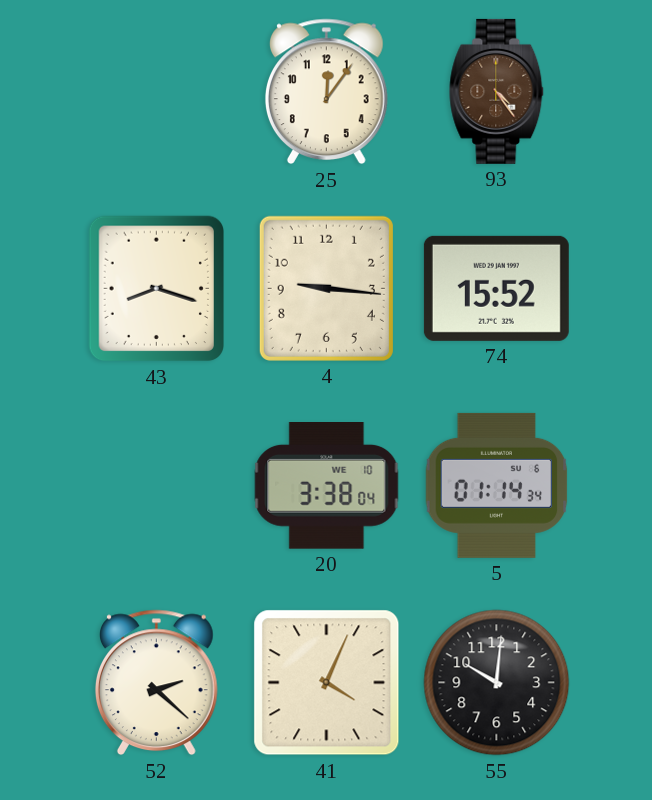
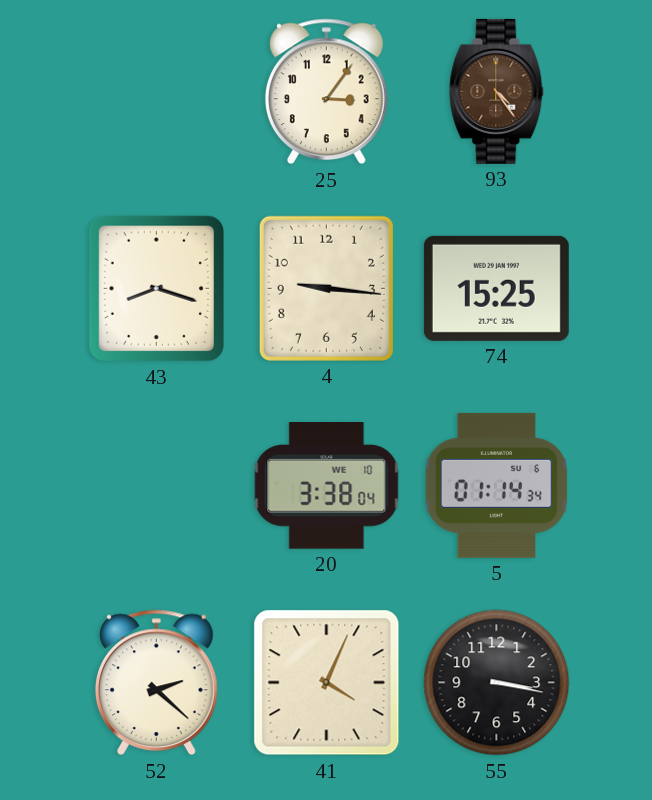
25: 12:06 -> 3:06
74: 15:52 -> 15:25
55: 10:01 -> 3:17
